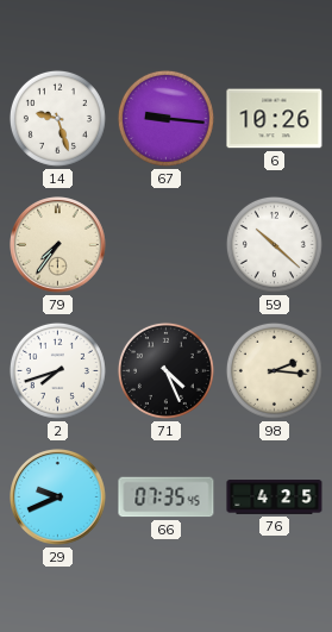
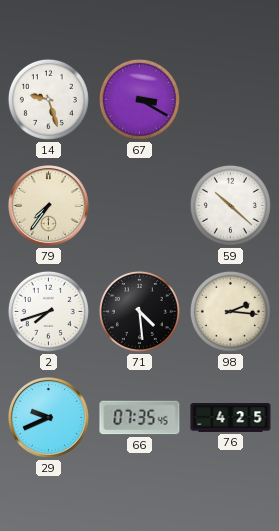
67: 9:16 -> 3:20
6: 10:26 -> none
71: 4:26 -> 4:29
